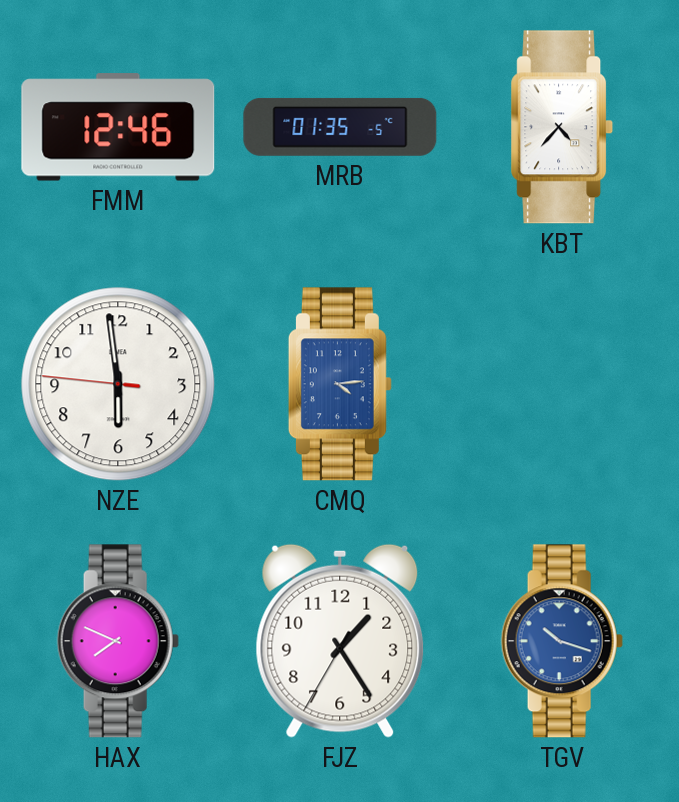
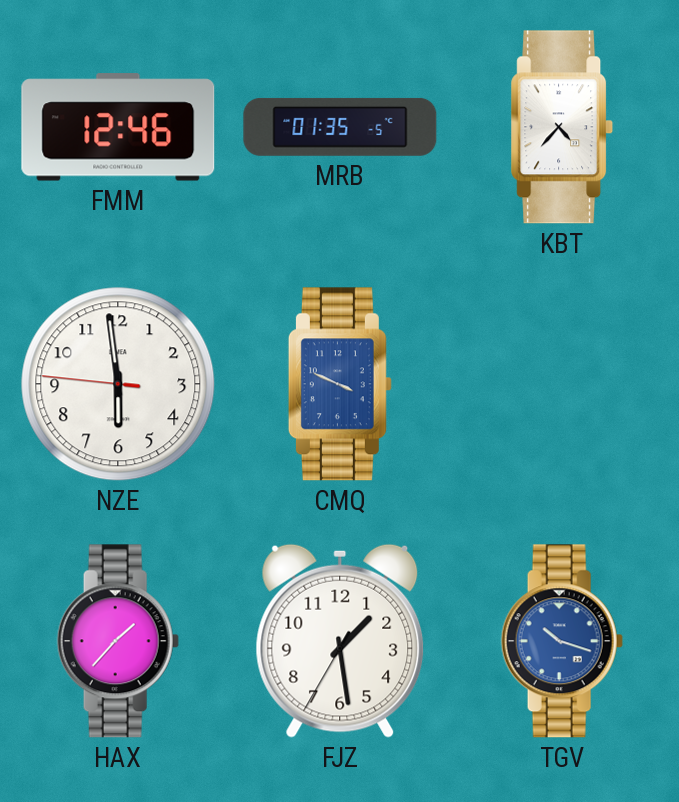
CMQ: 4:14 -> 3:49
HAX: 7:49 -> 1:37
FJZ: 1:24 -> 1:28
